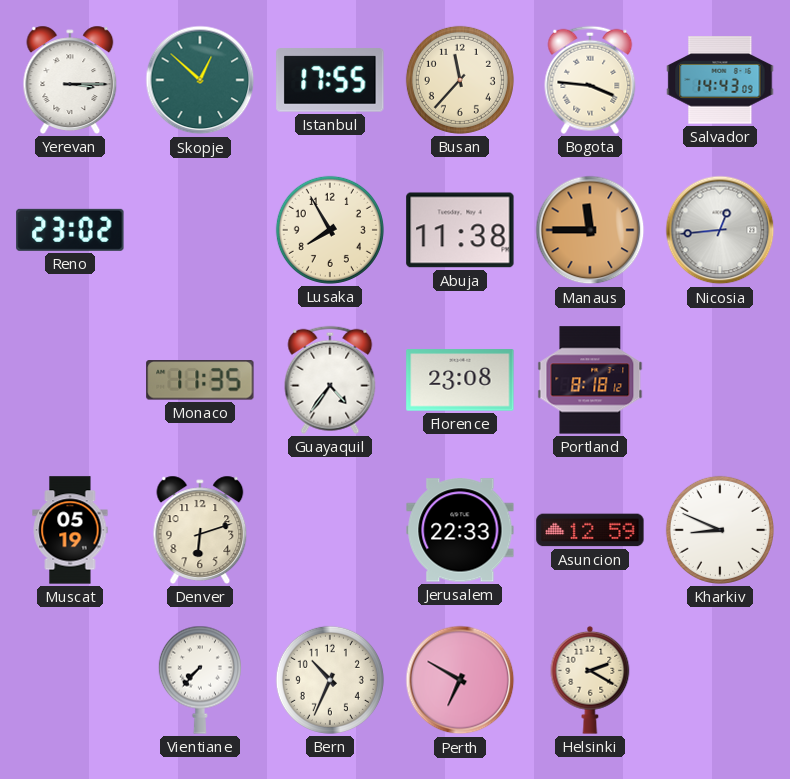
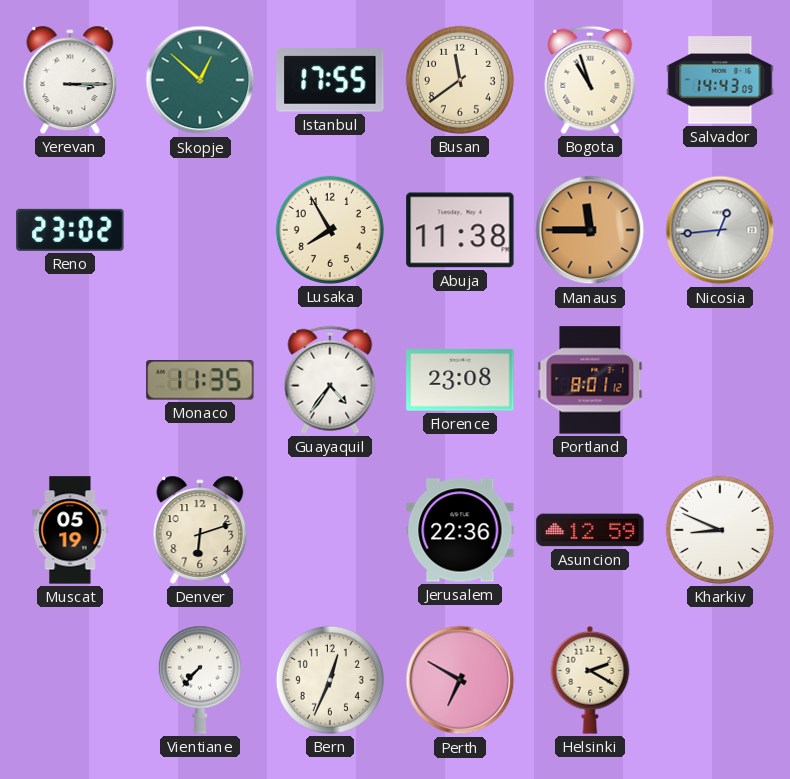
Busan: 11:37 -> 11:39
Bogota: 3:46 -> 10:57
Portland: 8:18 -> 8:01
Jerusalem: 22:33 -> 22:36
Bern: 10:34 -> 12:34
